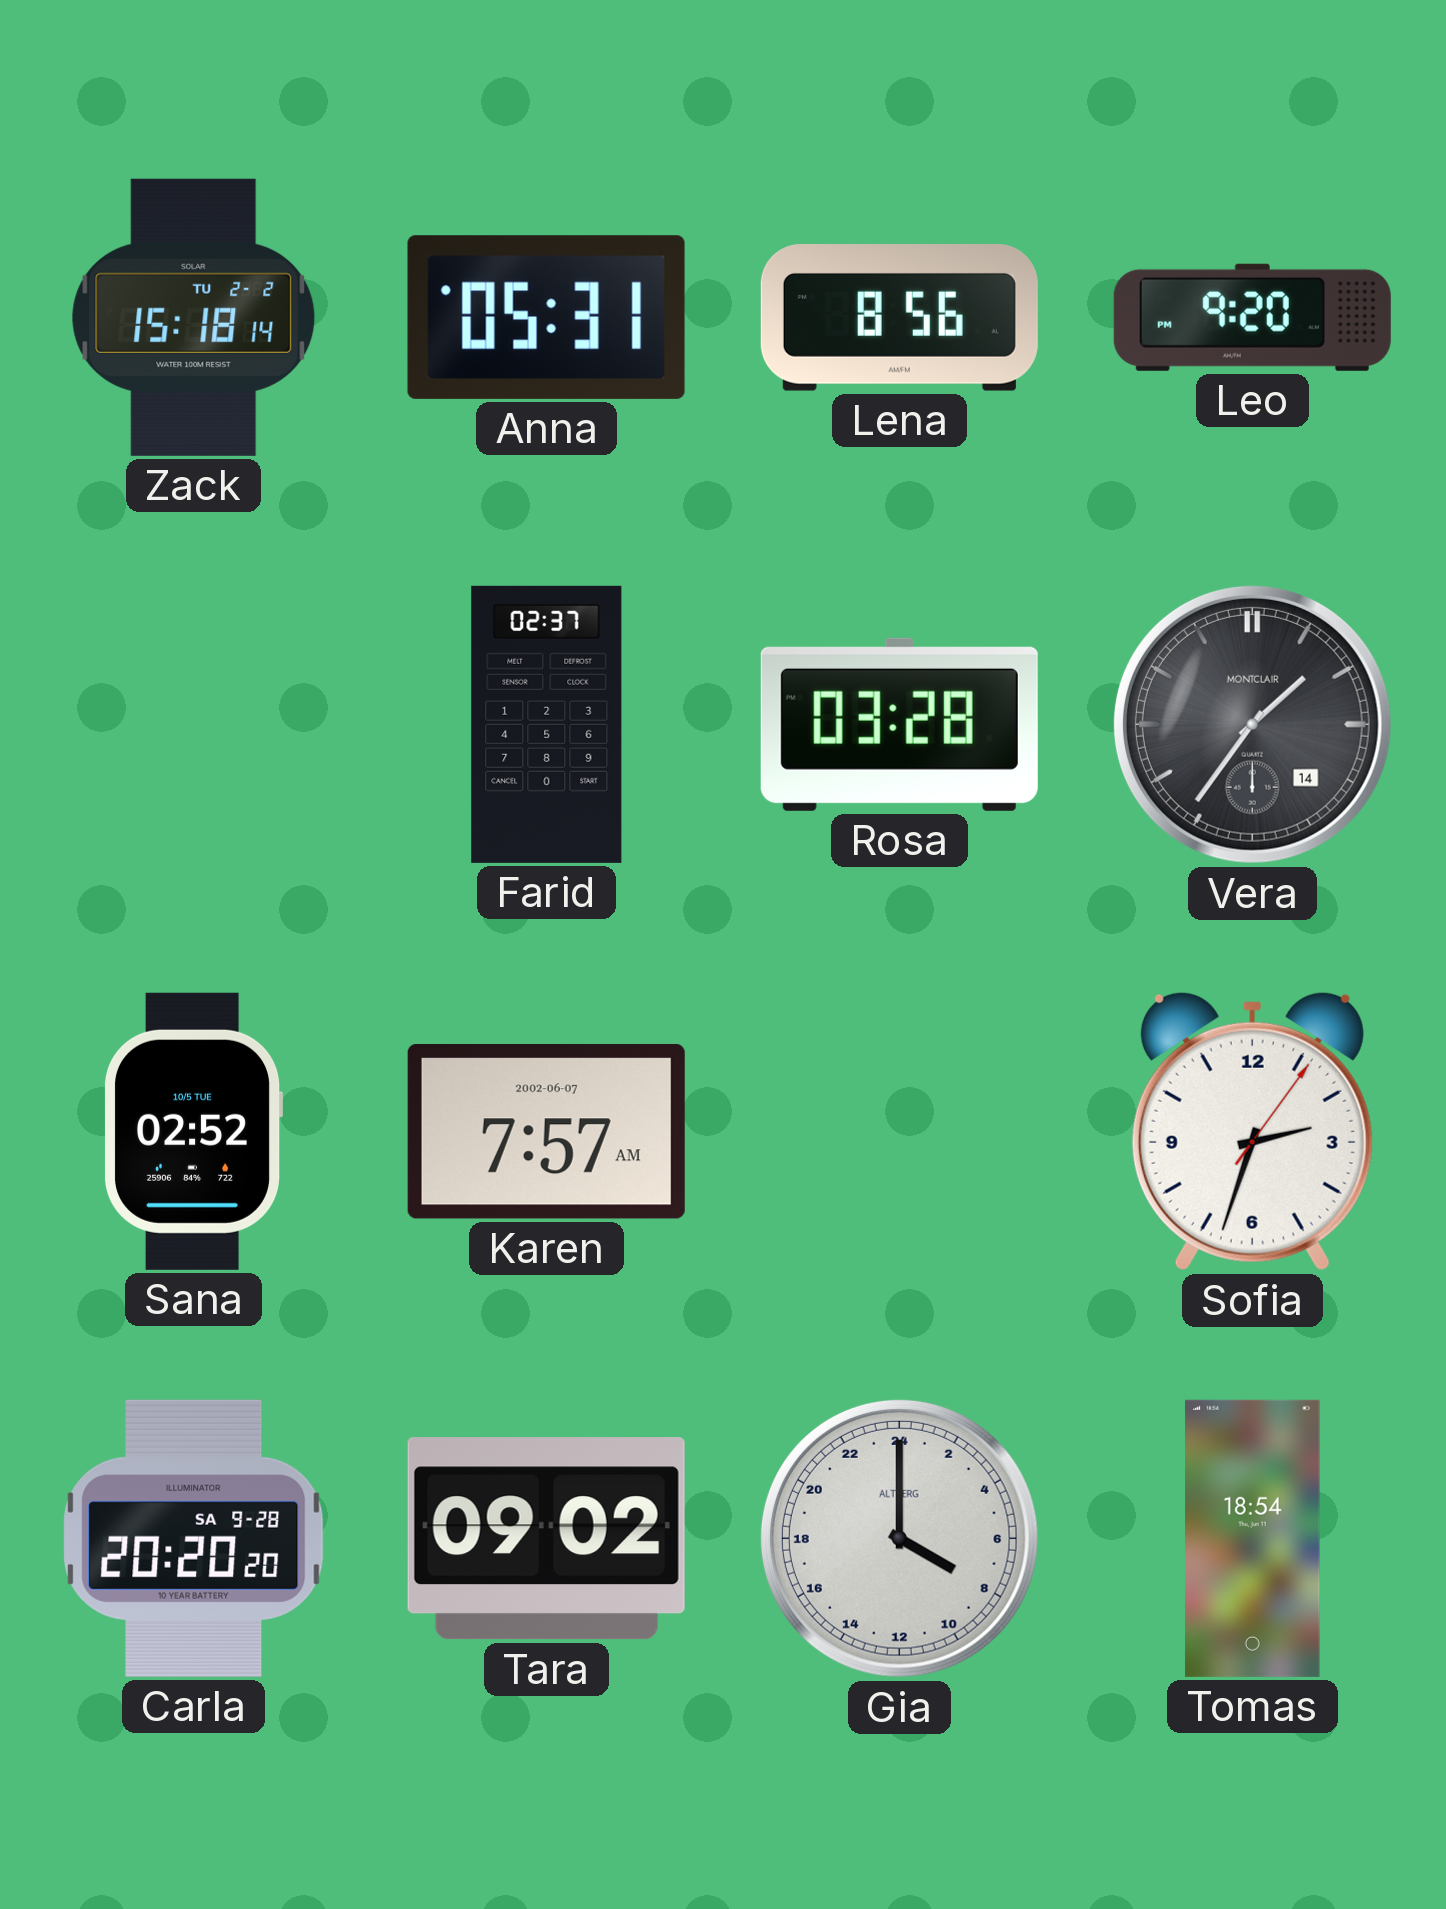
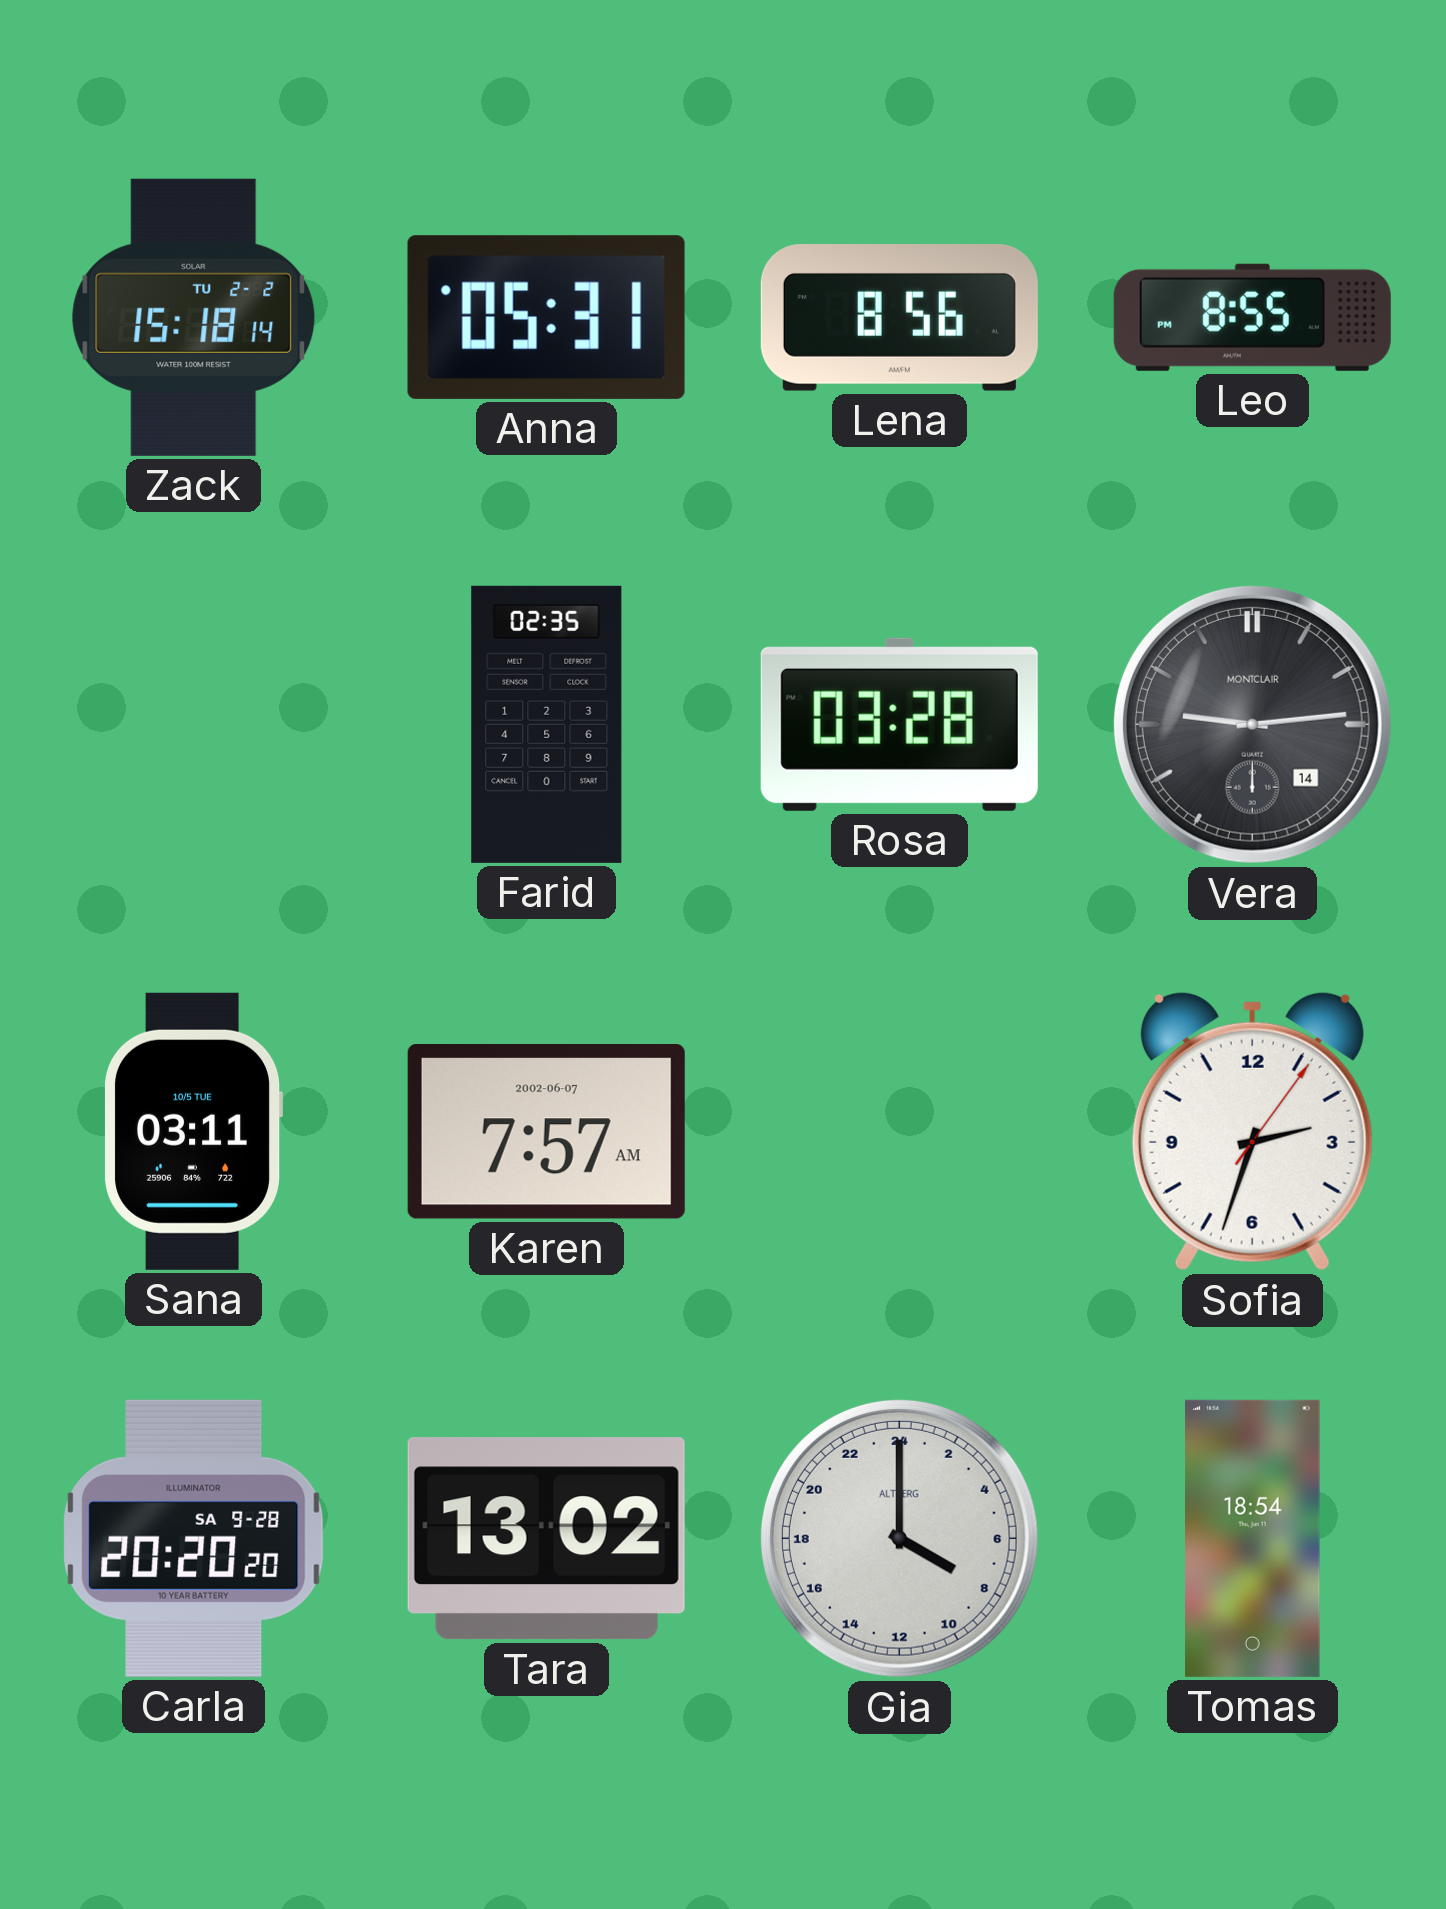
Leo: 9:20 -> 8:55
Farid: 02:37 -> 02:35
Vera: 1:36 -> 9:14
Sana: 02:52 -> 03:11
Tara: 09:02 -> 13:02
